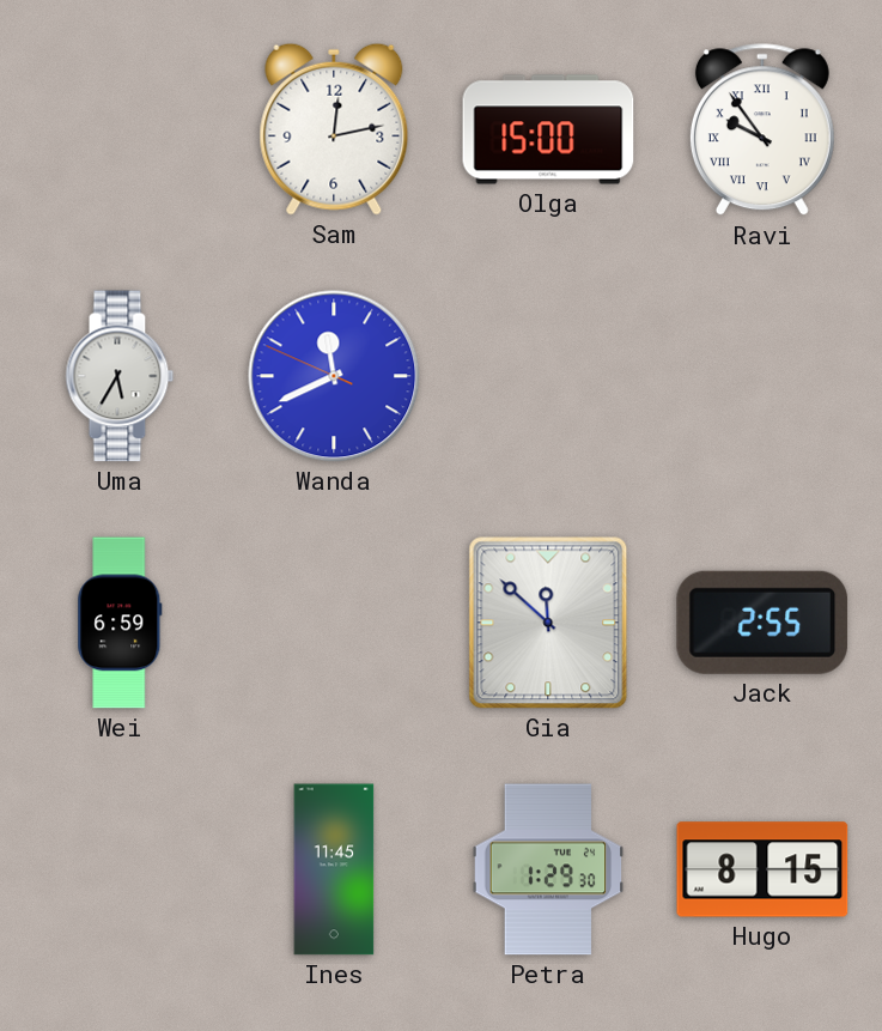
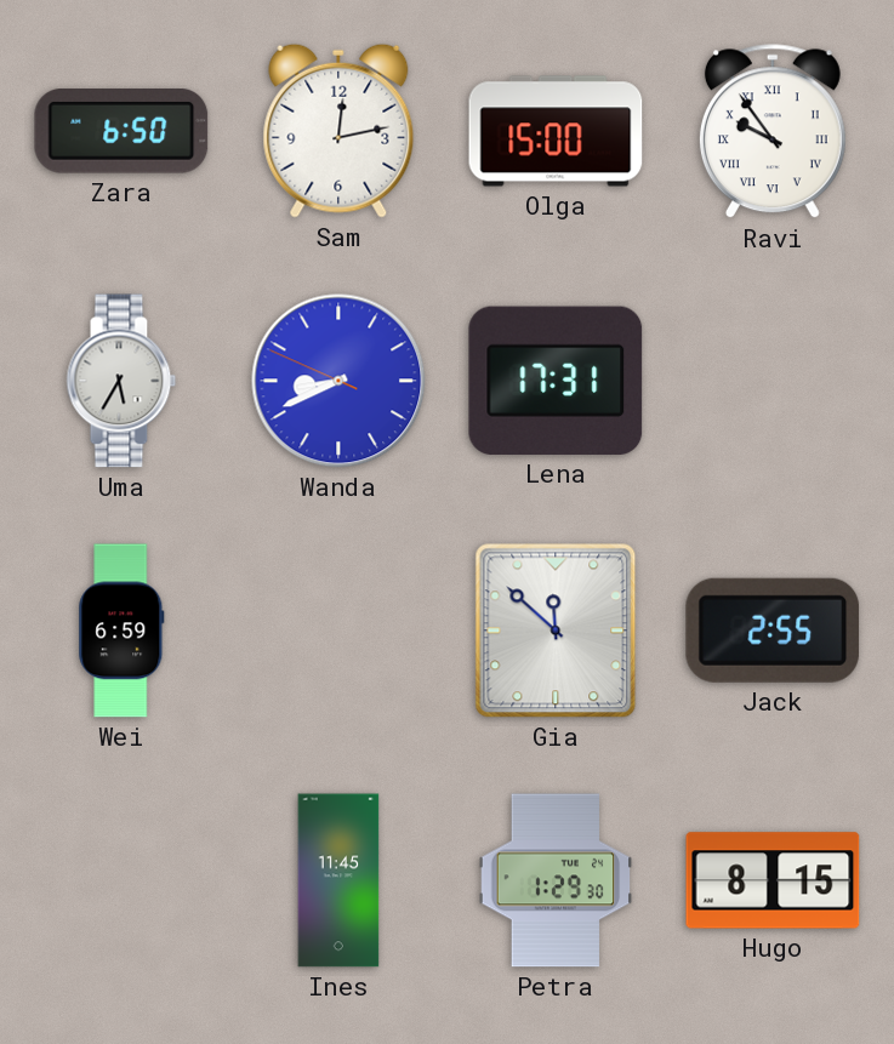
Zara: none -> 6:50
Wanda: 11:40 -> 8:40
Lena: none -> 17:31
